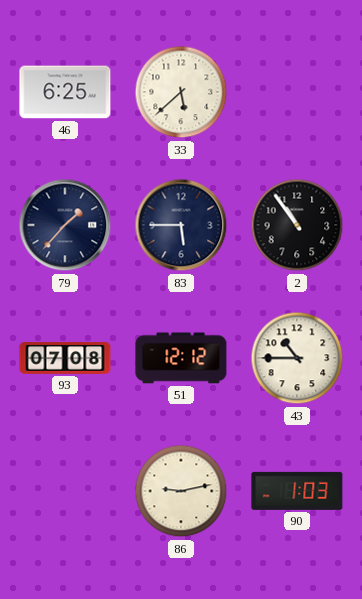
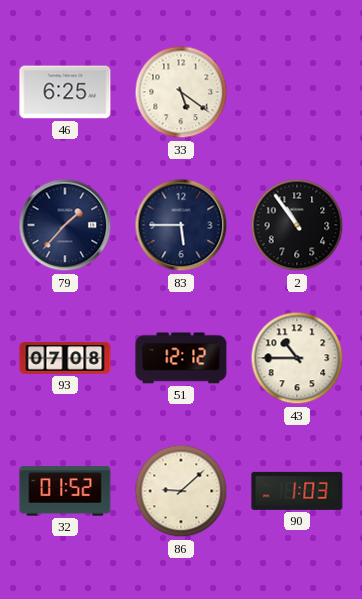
33: 5:38 -> 5:21
32: none -> 01:52
86: 9:13 -> 9:08
